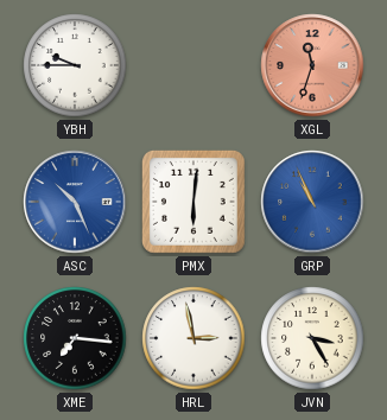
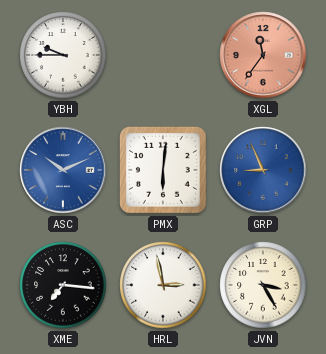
XGL: 11:33 -> 11:36
ASC: 10:26 -> 10:11
GRP: 10:56 -> 8:56
